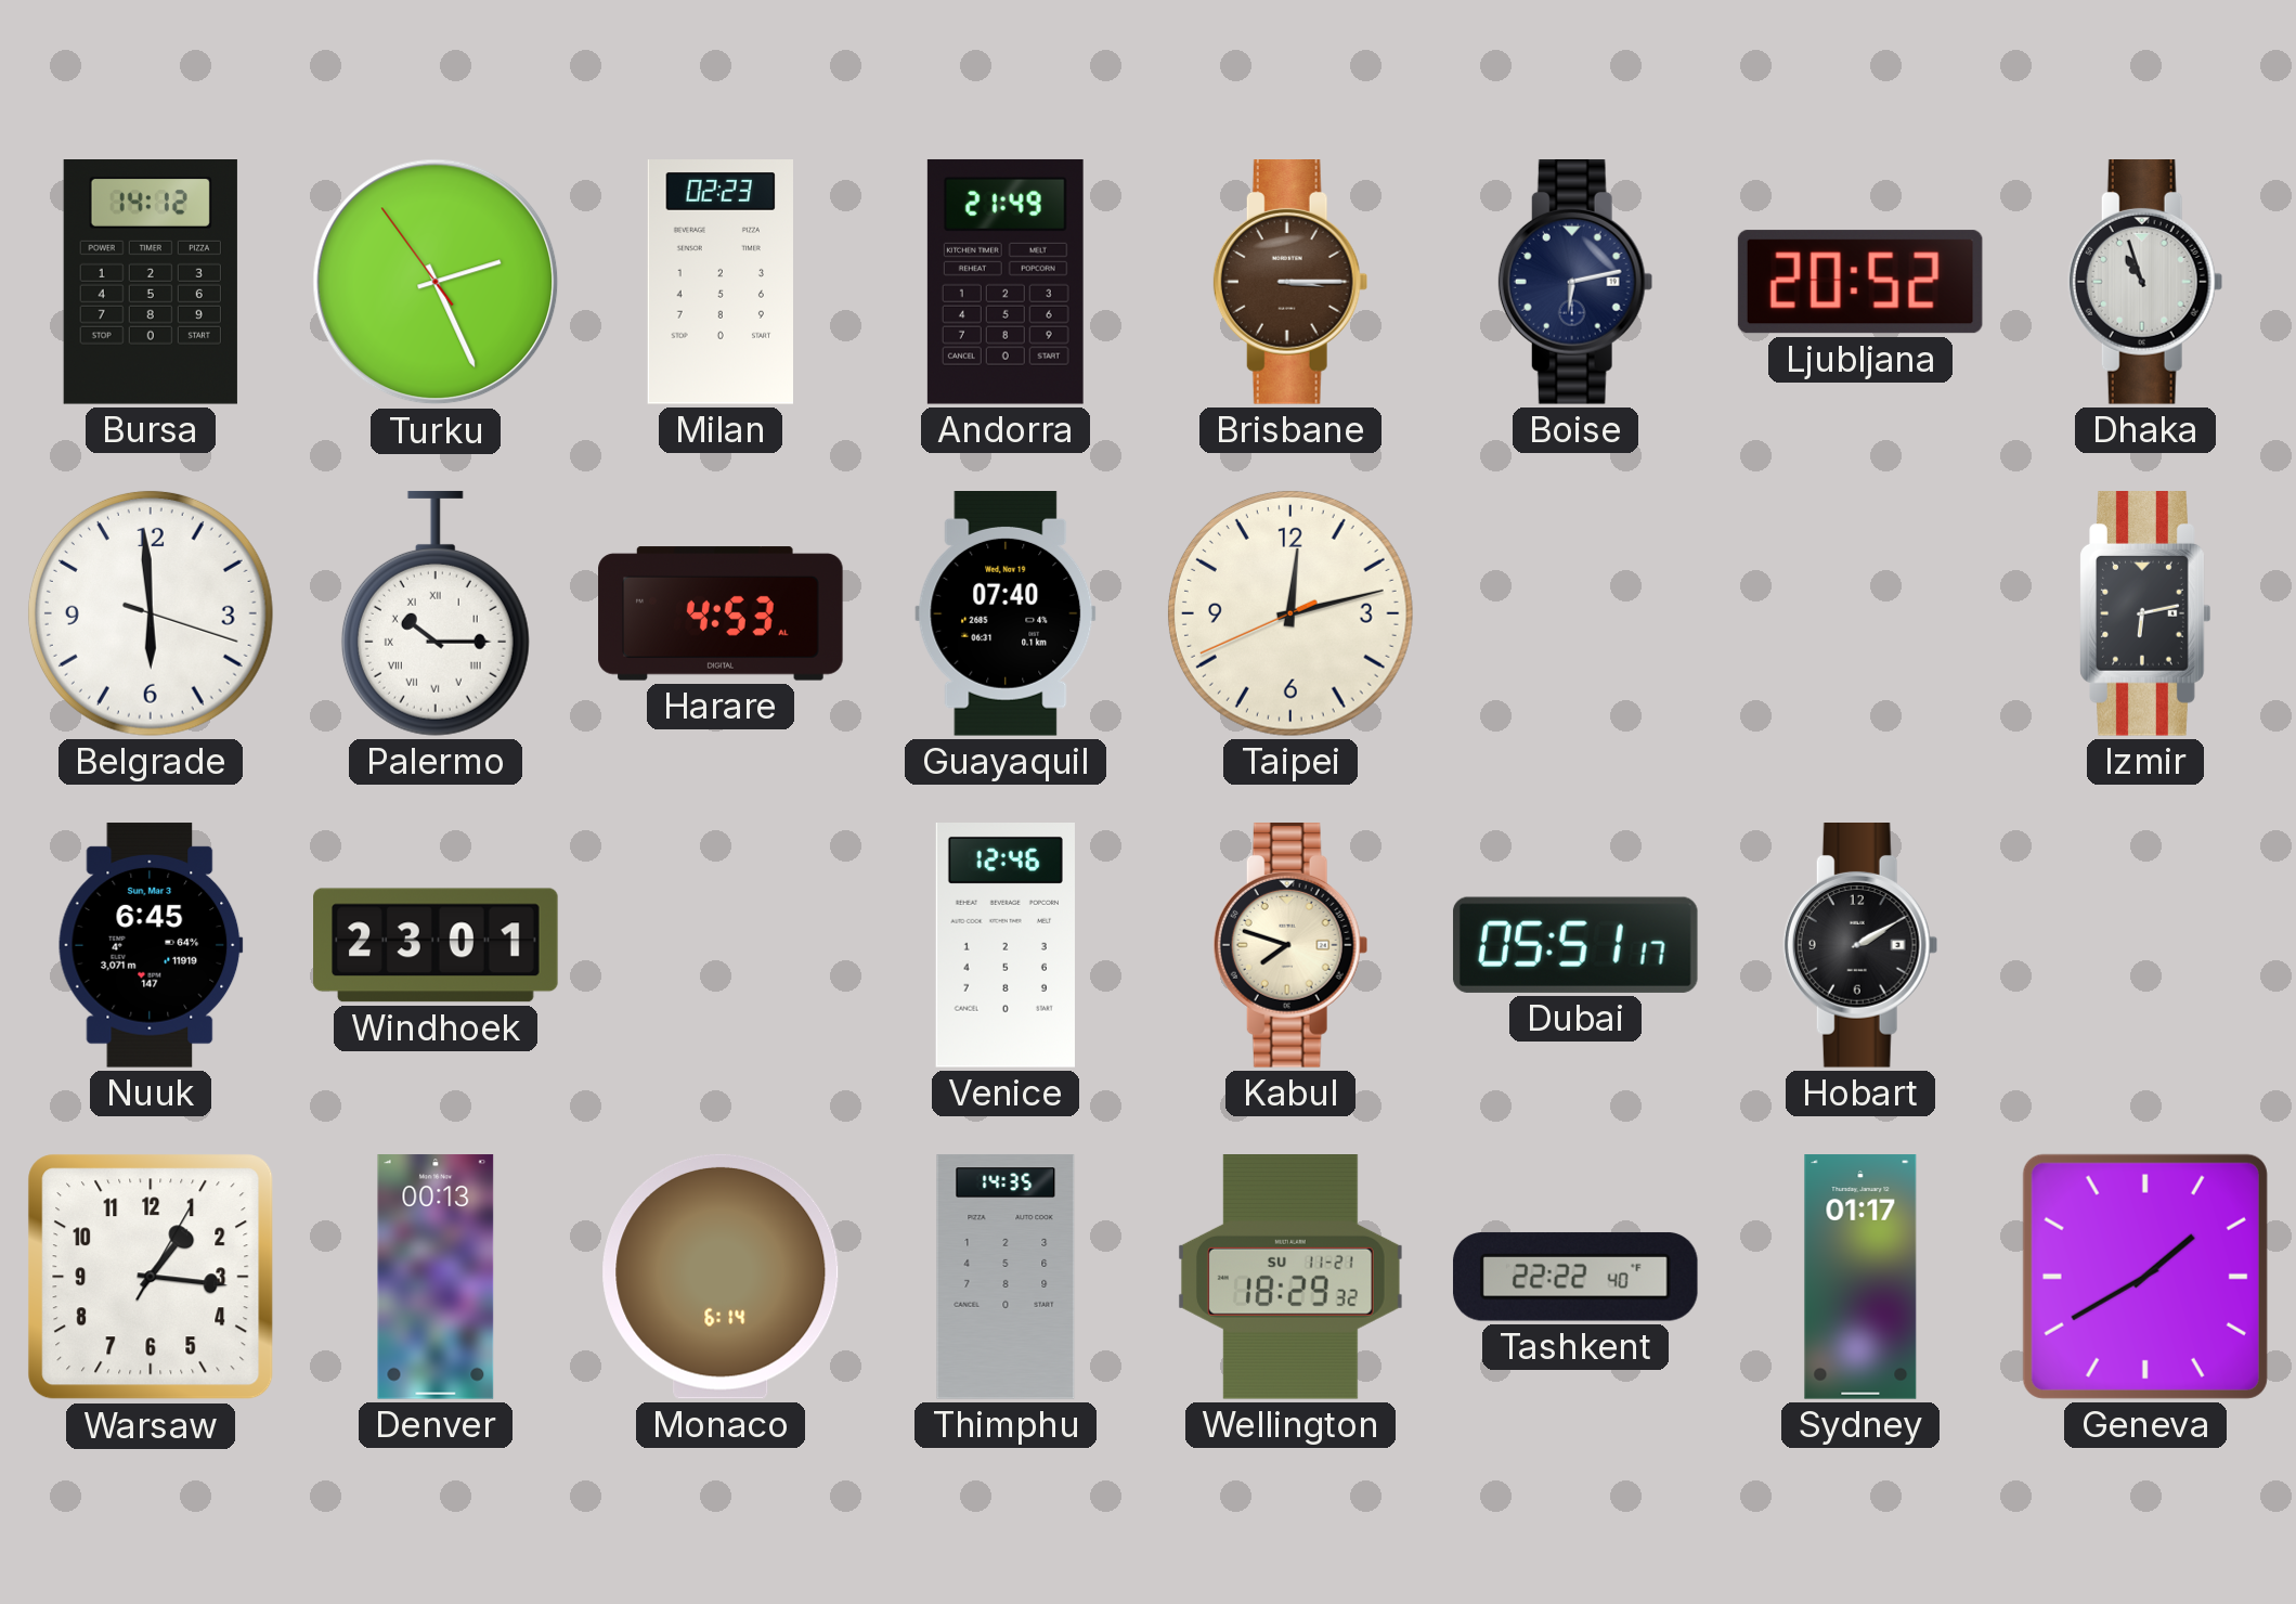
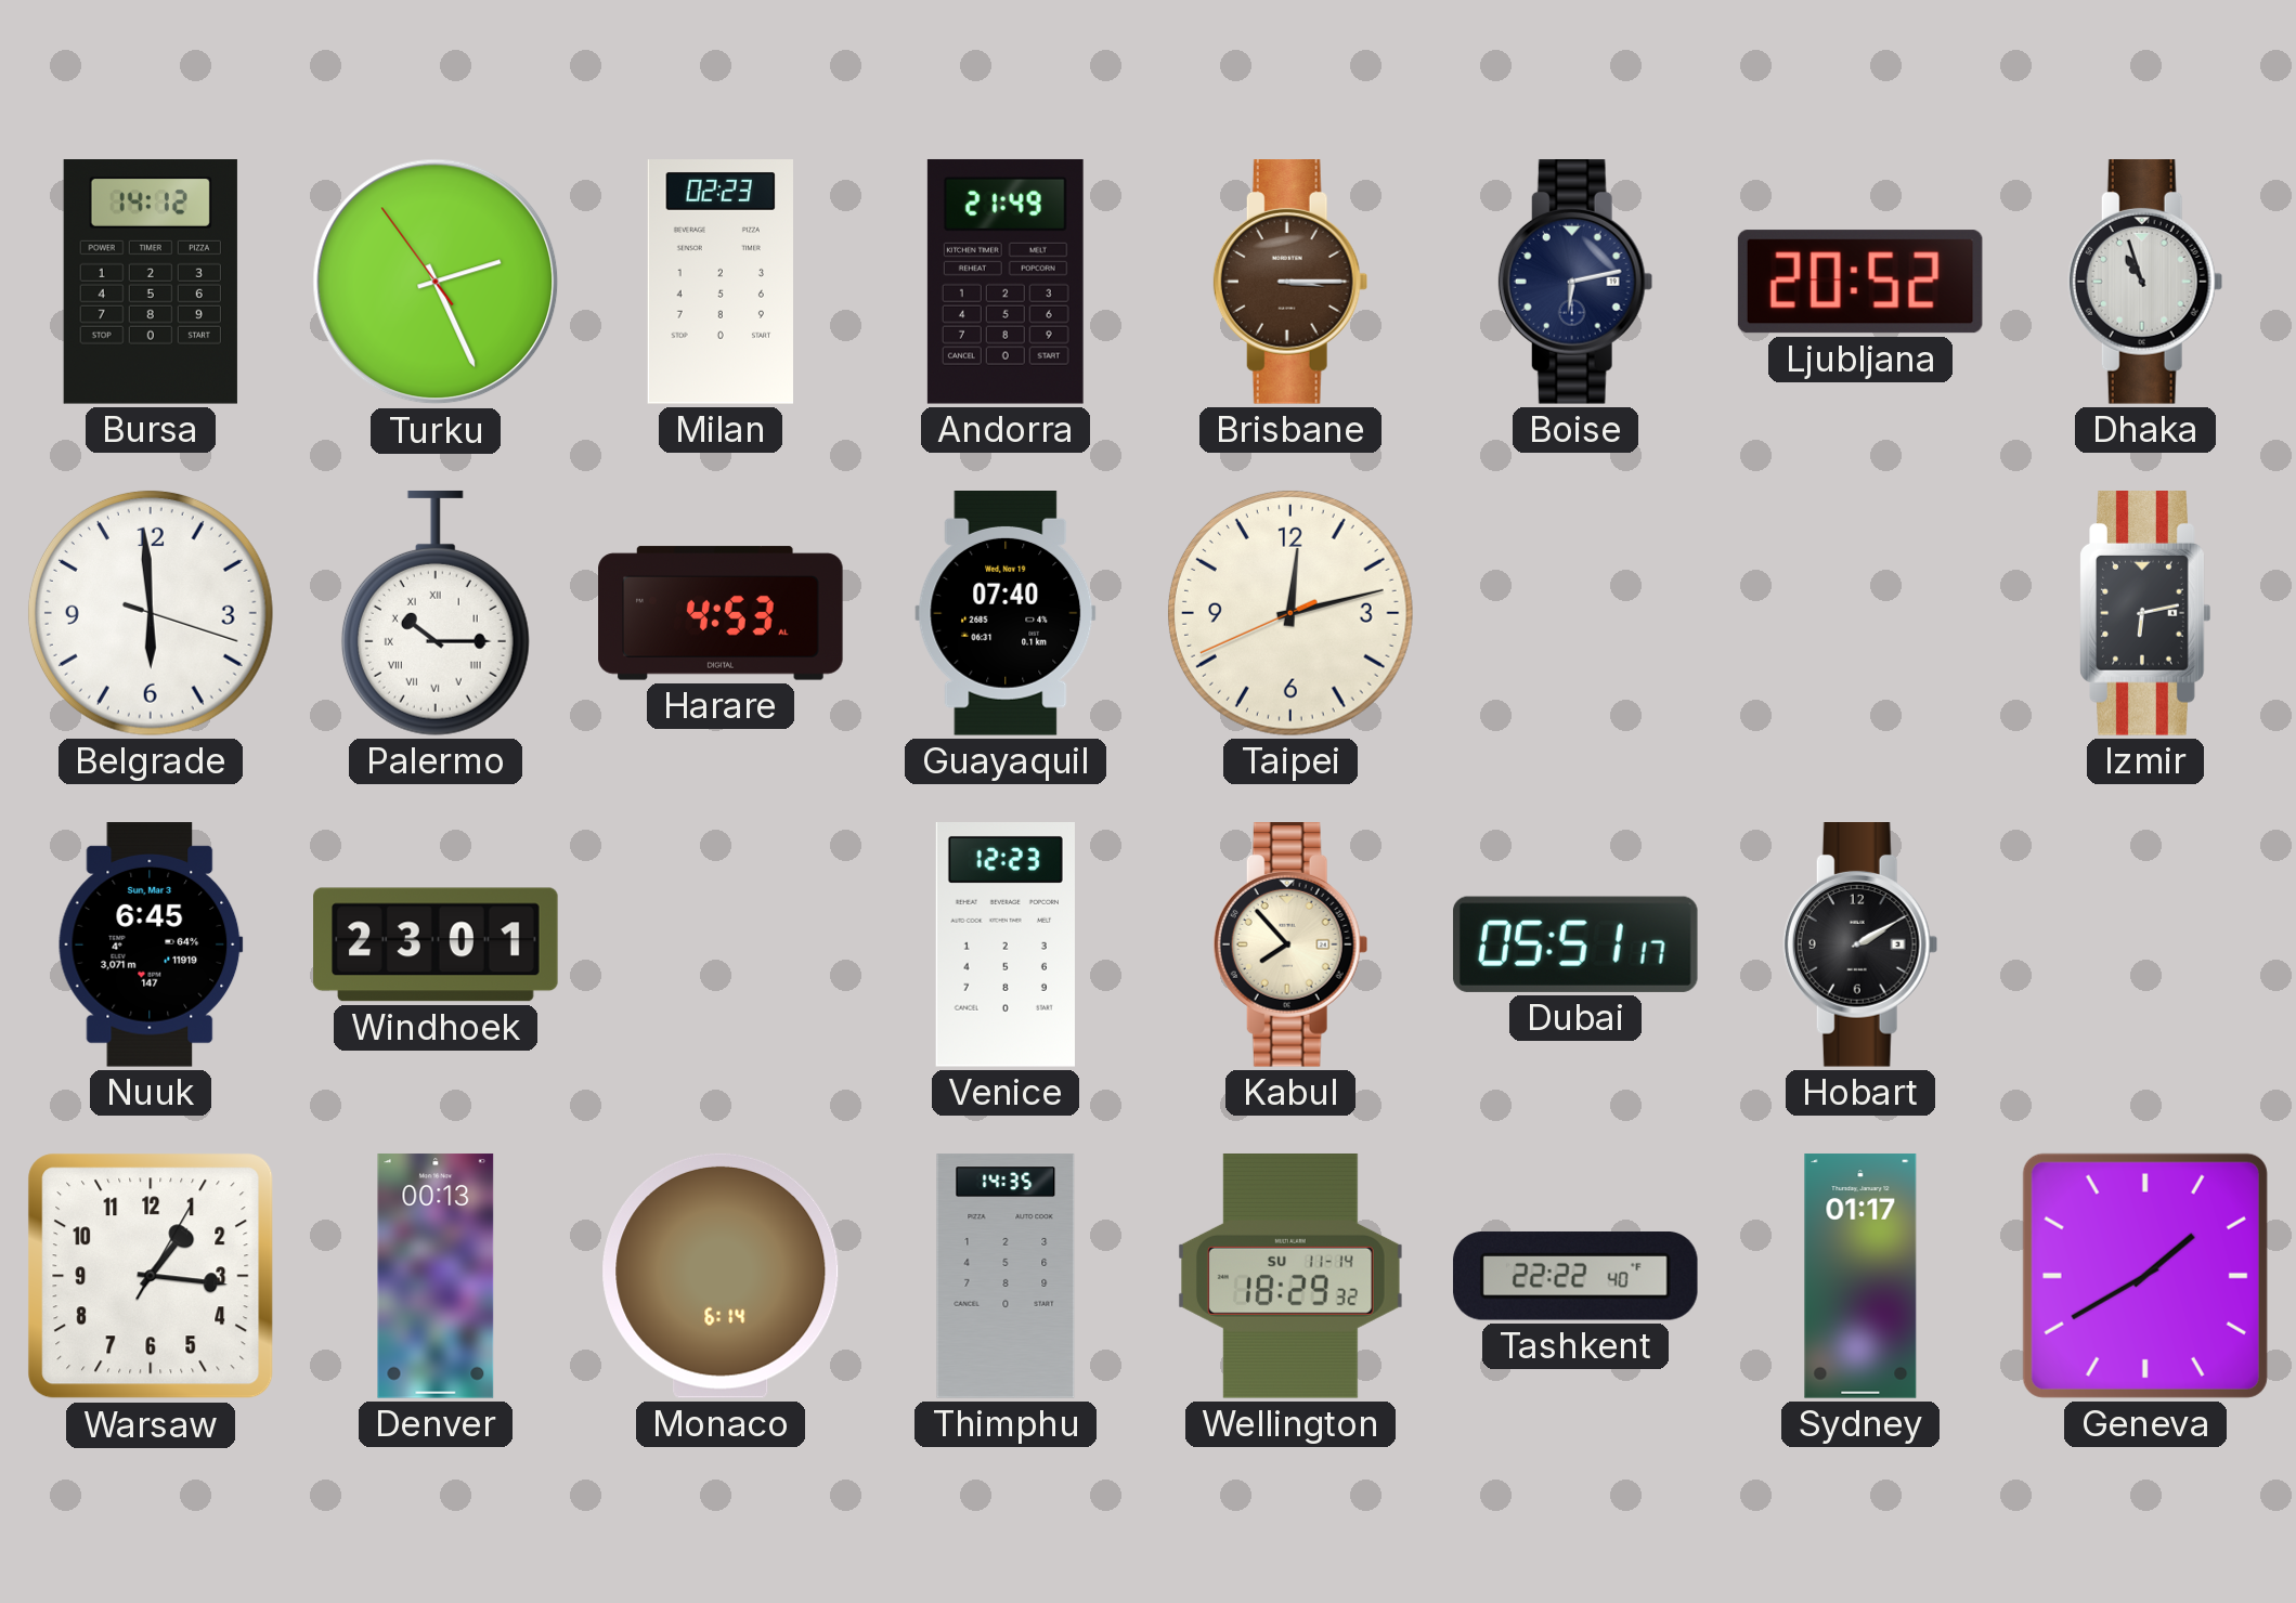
Venice: 12:46 -> 12:23
Kabul: 7:48 -> 7:53
Wellington date: SU 11-21 -> SU 11-14
